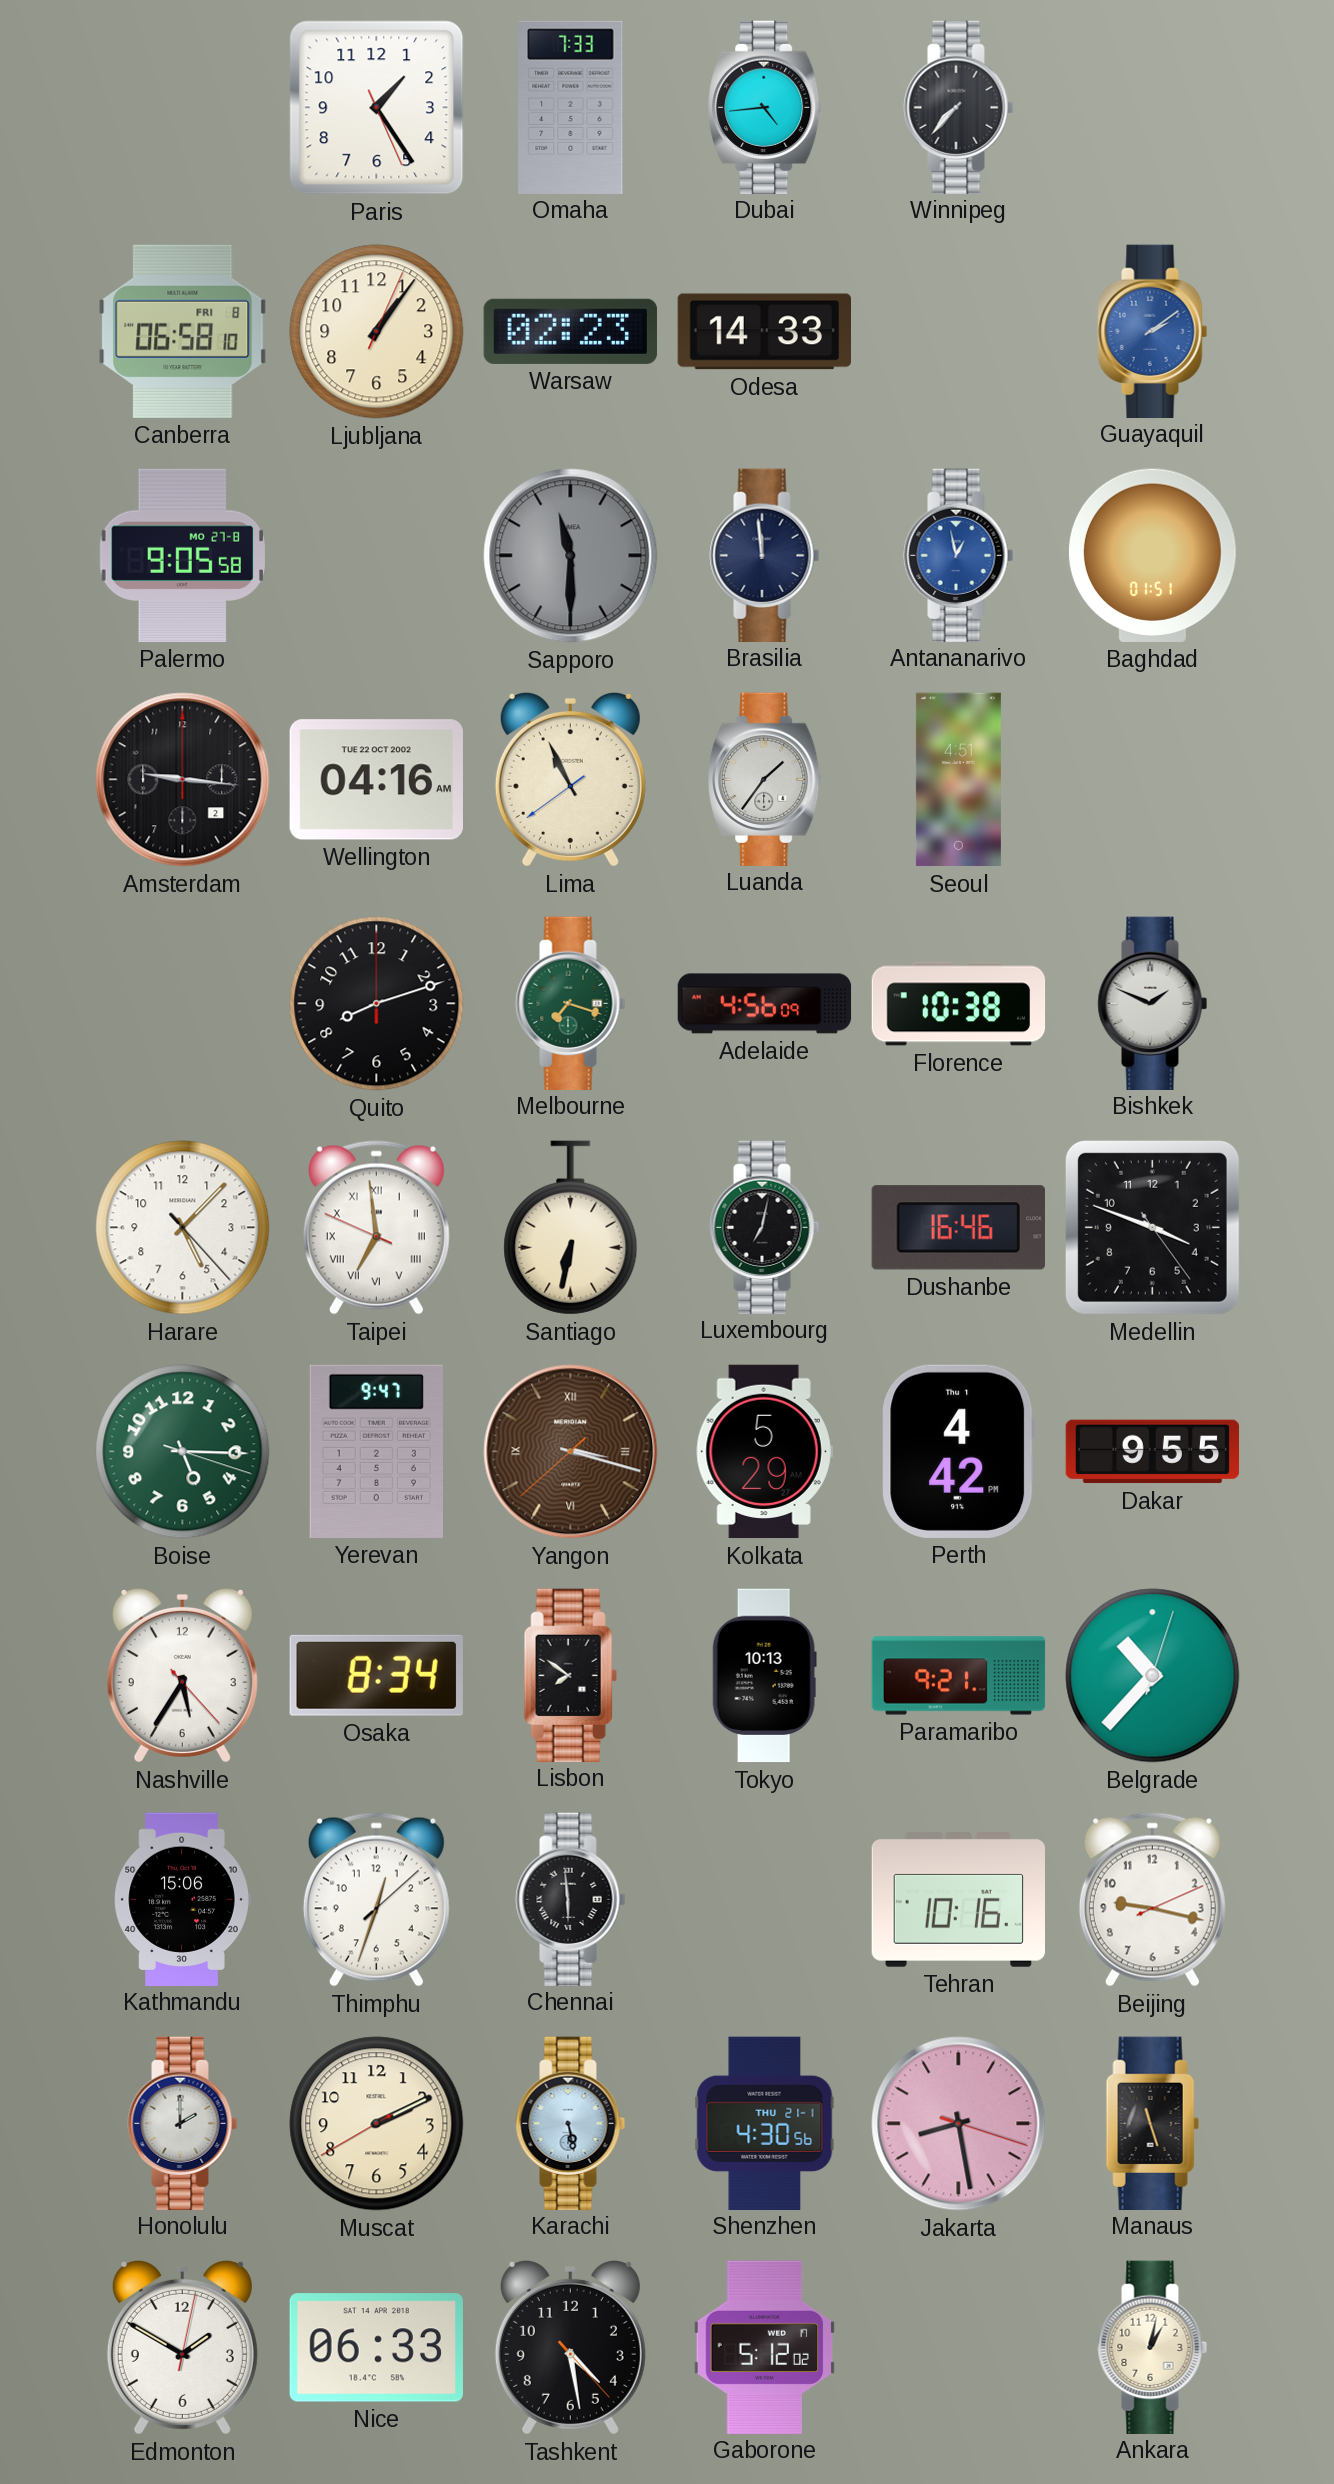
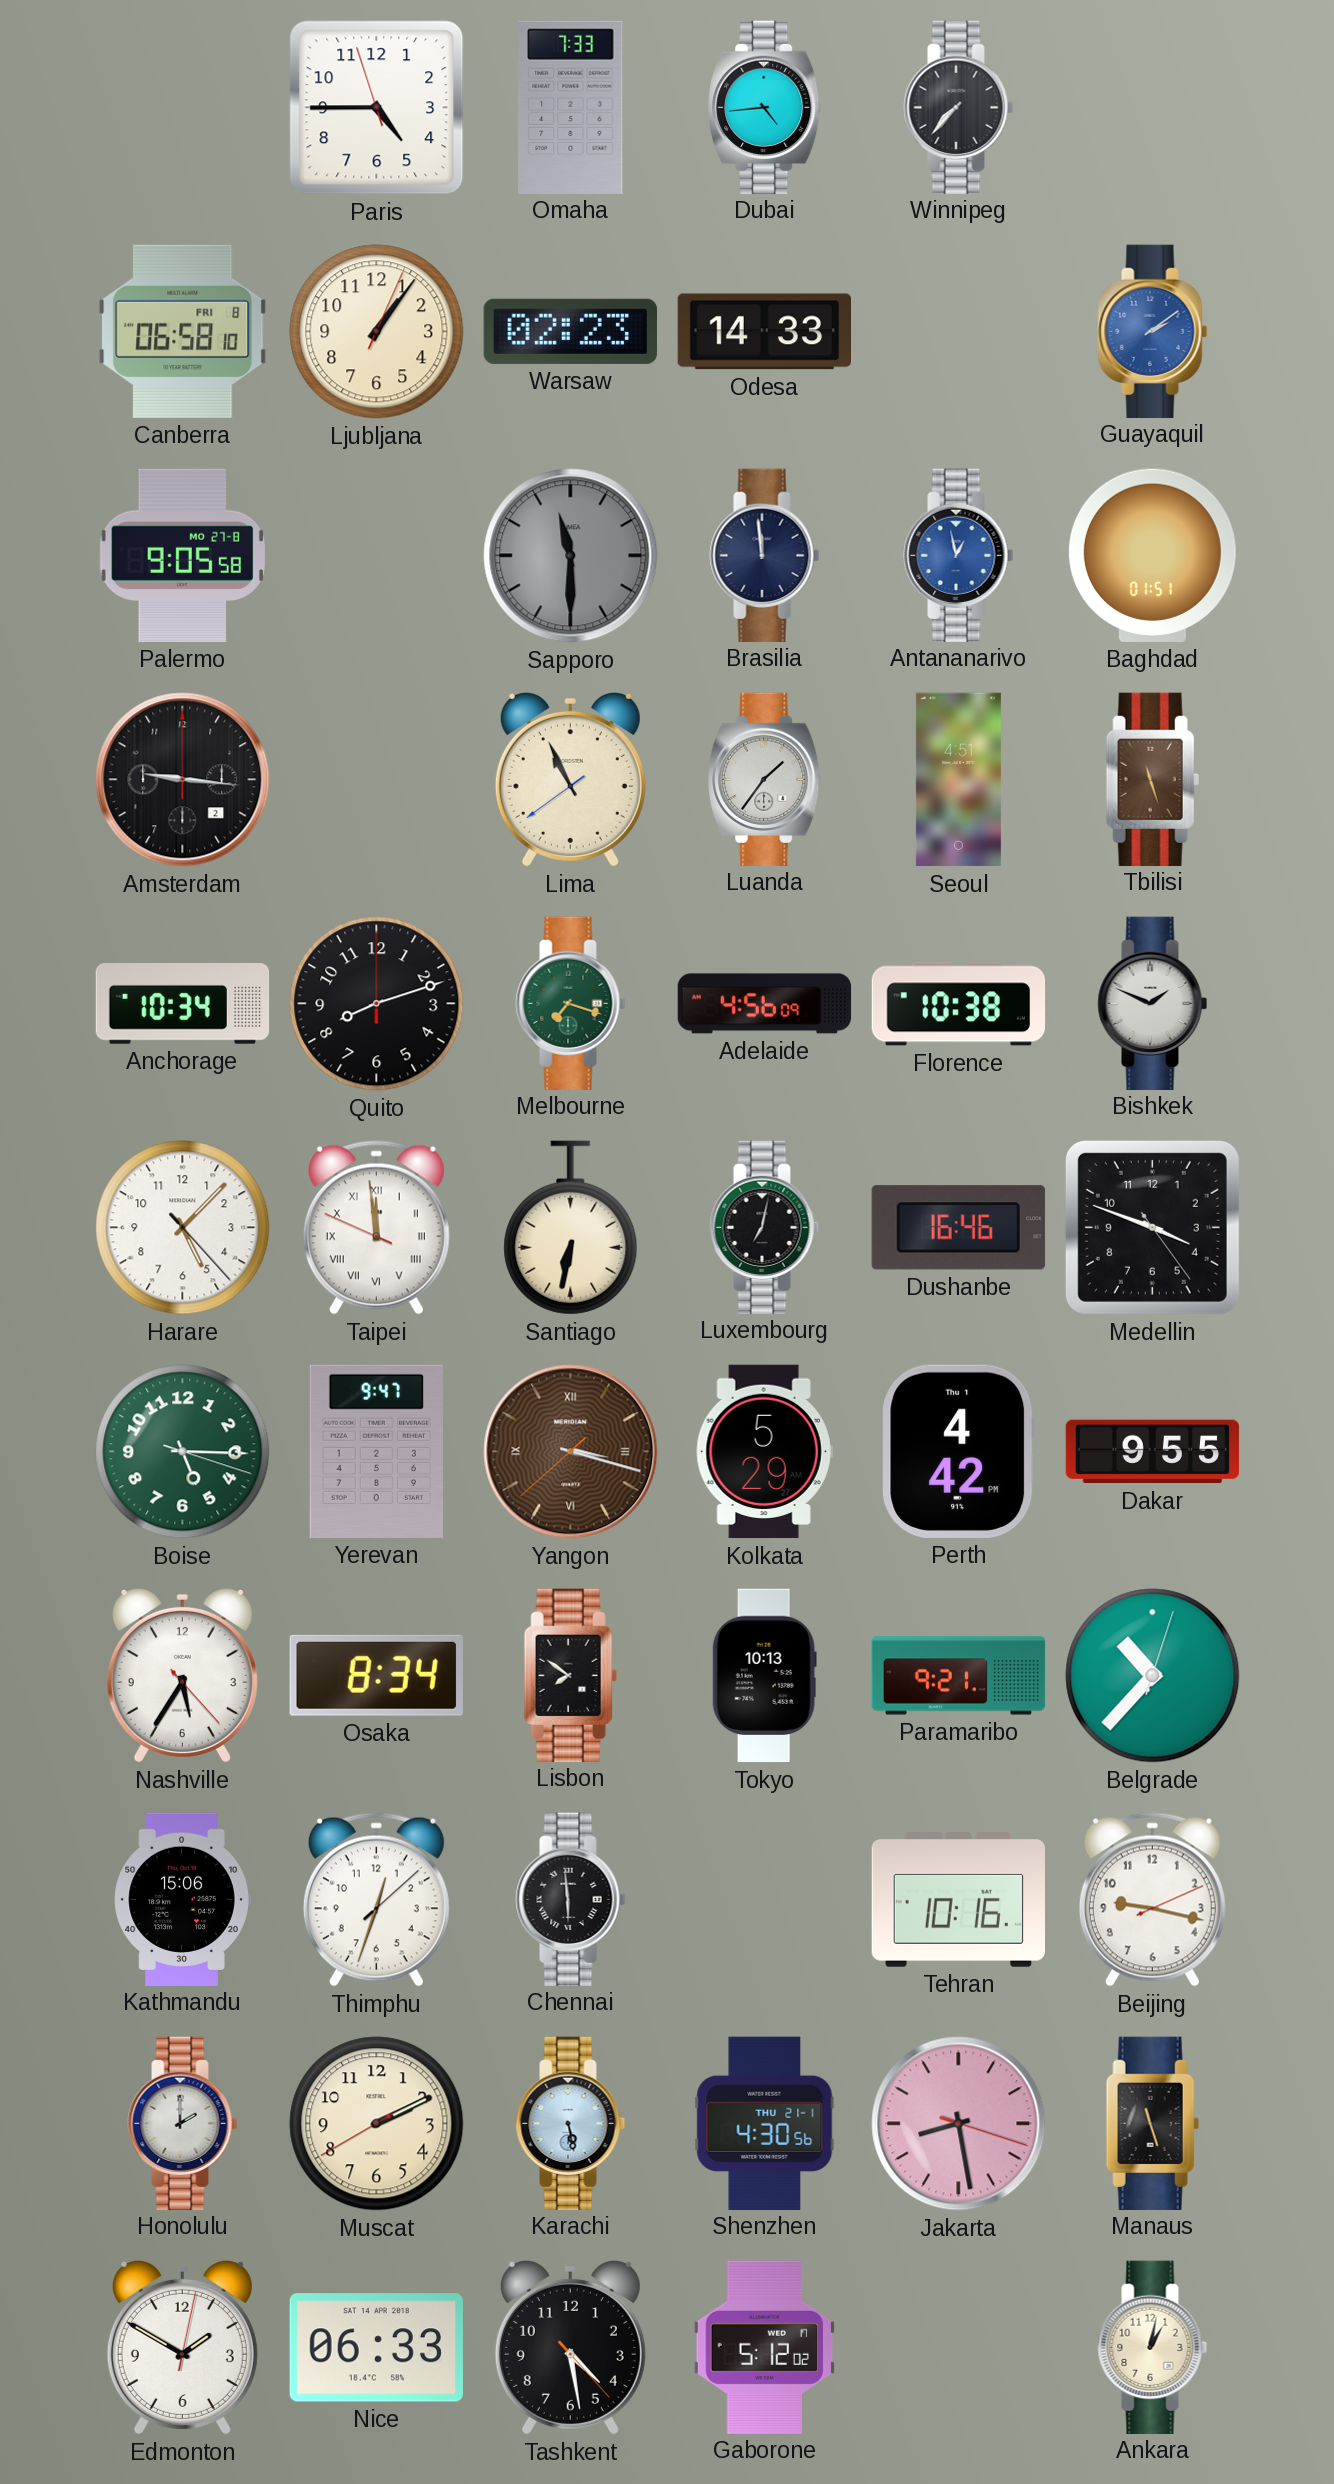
Paris: 1:24 -> 4:44
Wellington: 04:16 -> none
Tbilisi: none -> 11:27
Anchorage: none -> 10:34
Taipei: 6:58 -> 11:58
